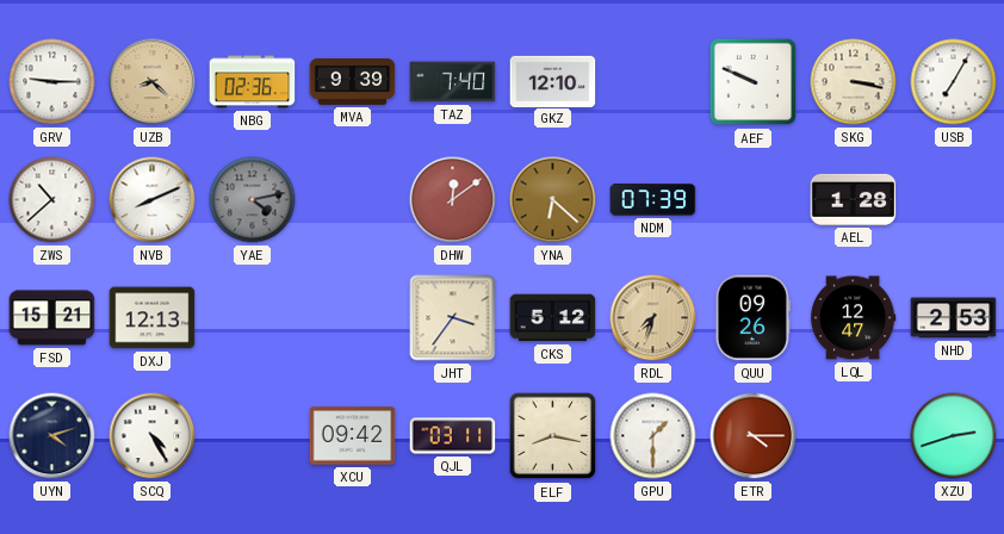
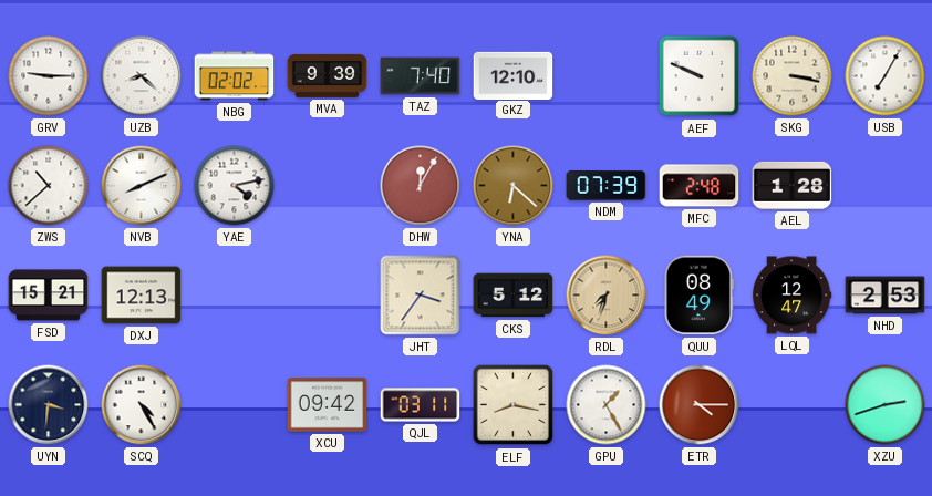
UZB dial: champagne -> white
NBG: 02:36 -> 02:02
YAE dial: grey -> white
DHW: 12:09 -> 12:05
MFC: none -> 2:48
QUU: 09:26 -> 08:49
UYN: 4:12 -> 3:31
GPU: 1:30 -> 1:25
